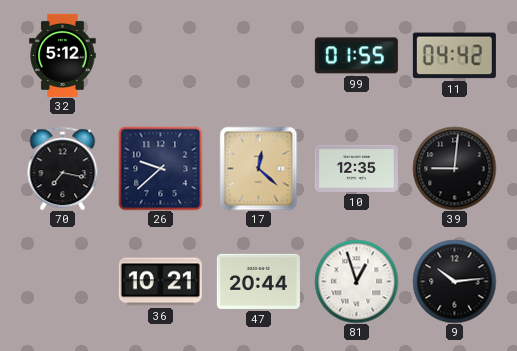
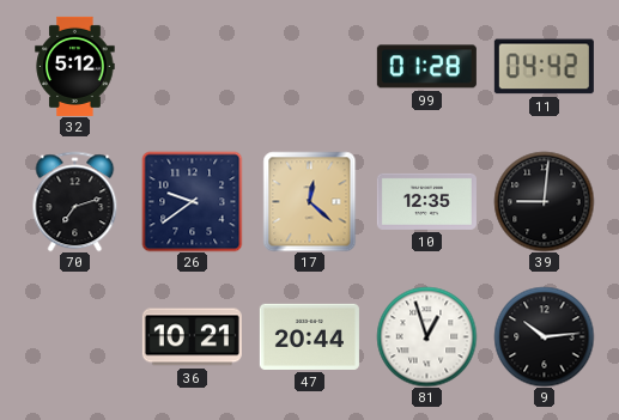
99: 01:55 -> 01:28
70: 7:17 -> 7:12
26: 9:38 -> 9:39
